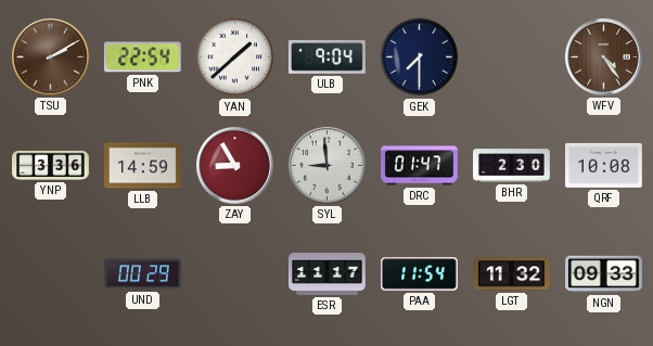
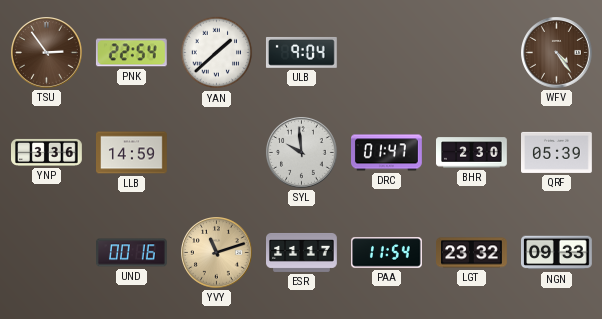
TSU: 2:10 -> 2:54
GEK: 7:30 -> none
ZAY: 8:55 -> none
SYL: 8:59 -> 9:59
QRF: 10:08 -> 05:39
UND: 00:29 -> 00:16
YVY: none -> 11:12
LGT: 11:32 -> 23:32
